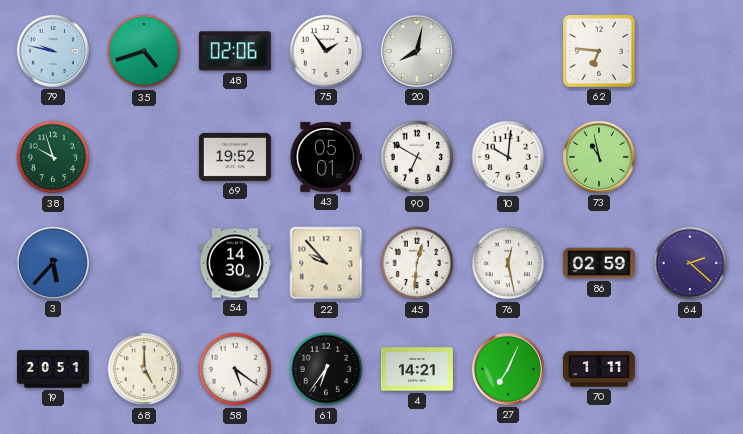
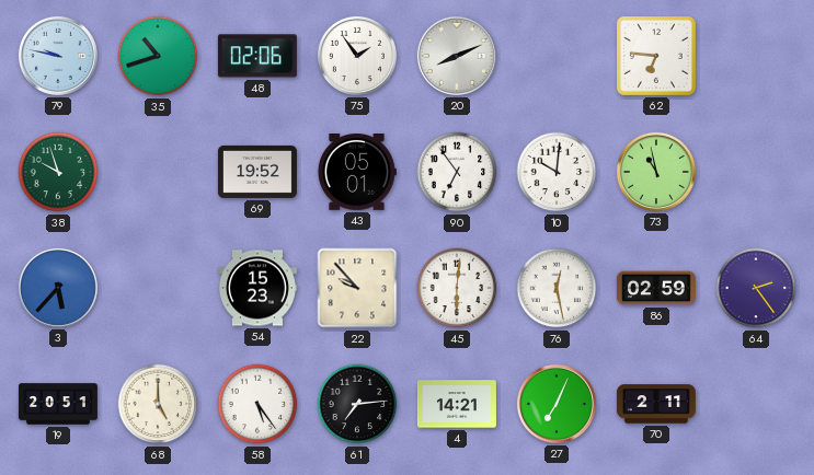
35: 4:42 -> 10:42
20: 8:02 -> 8:11
90: 6:50 -> 6:54
54: 14:30 -> 15:23
45: 12:31 -> 6:01
64: 2:22 -> 2:24
58: 5:21 -> 5:24
61: 6:36 -> 7:14
70: 1:11 -> 2:11
